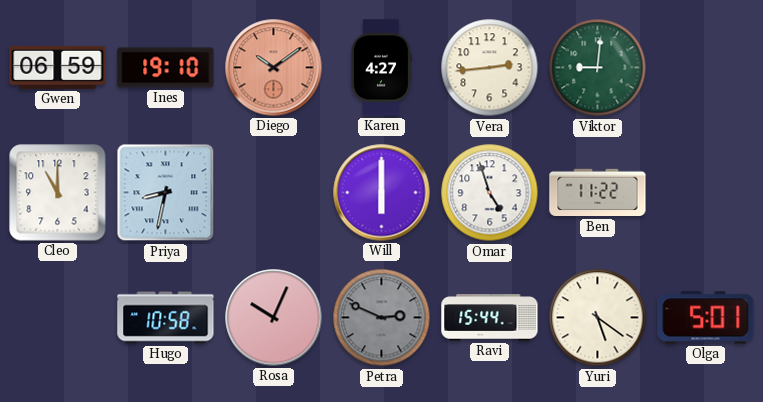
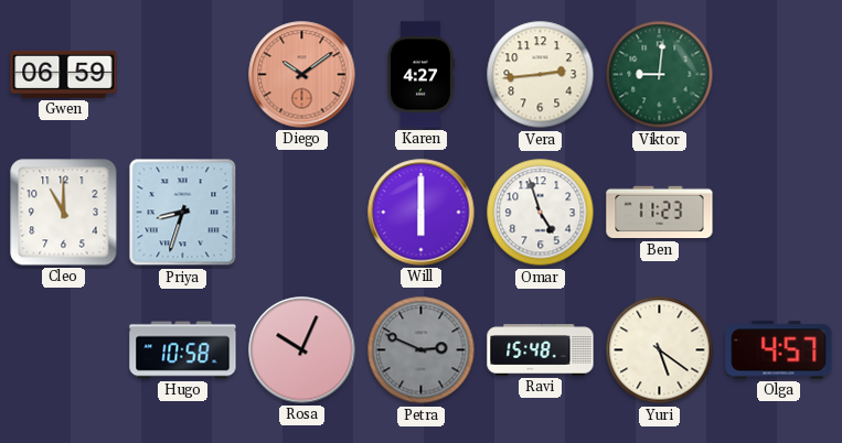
Ines: 19:10 -> none
Priya: 8:32 -> 8:33
Ben: 11:22 -> 11:23
Ravi: 15:44 -> 15:48
Olga: 5:01 -> 4:57
